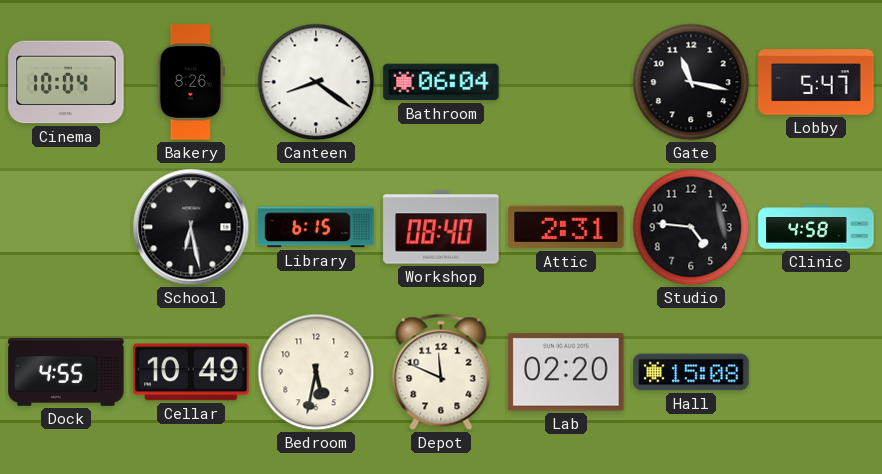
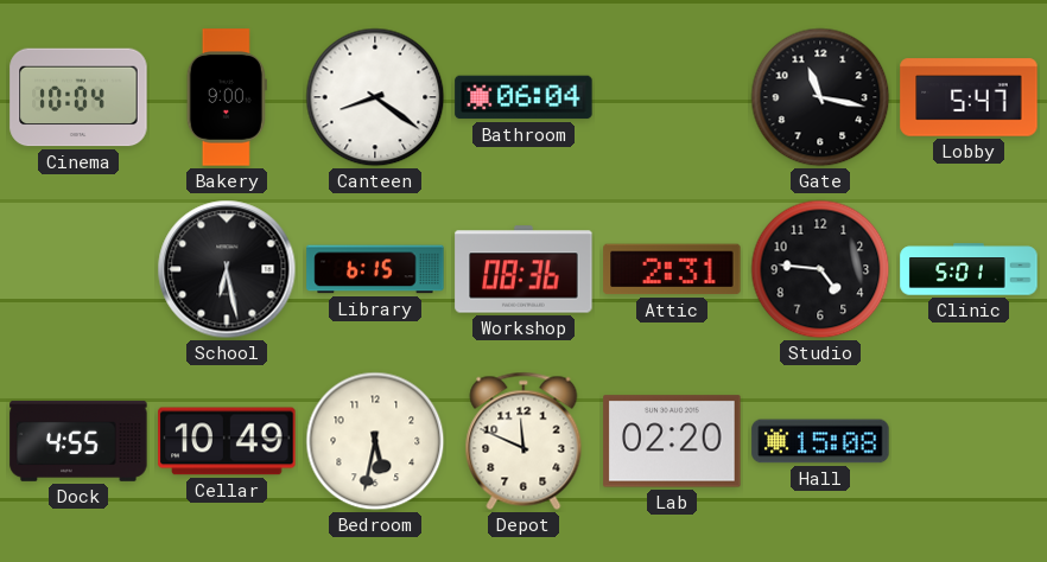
Bakery: 8:26 -> 9:00
Workshop: 08:40 -> 08:36
Clinic: 4:58 -> 5:01
